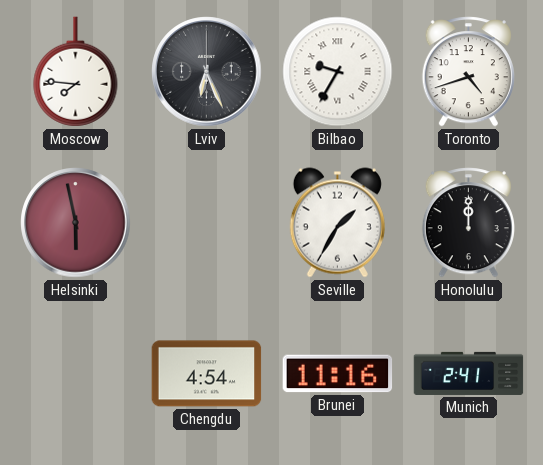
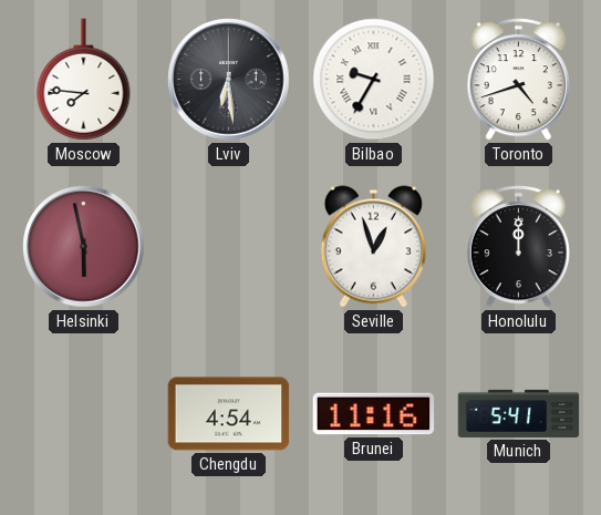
Lviv: 6:26 -> 6:29
Seville: 1:35 -> 12:57
Munich: 2:41 -> 5:41
